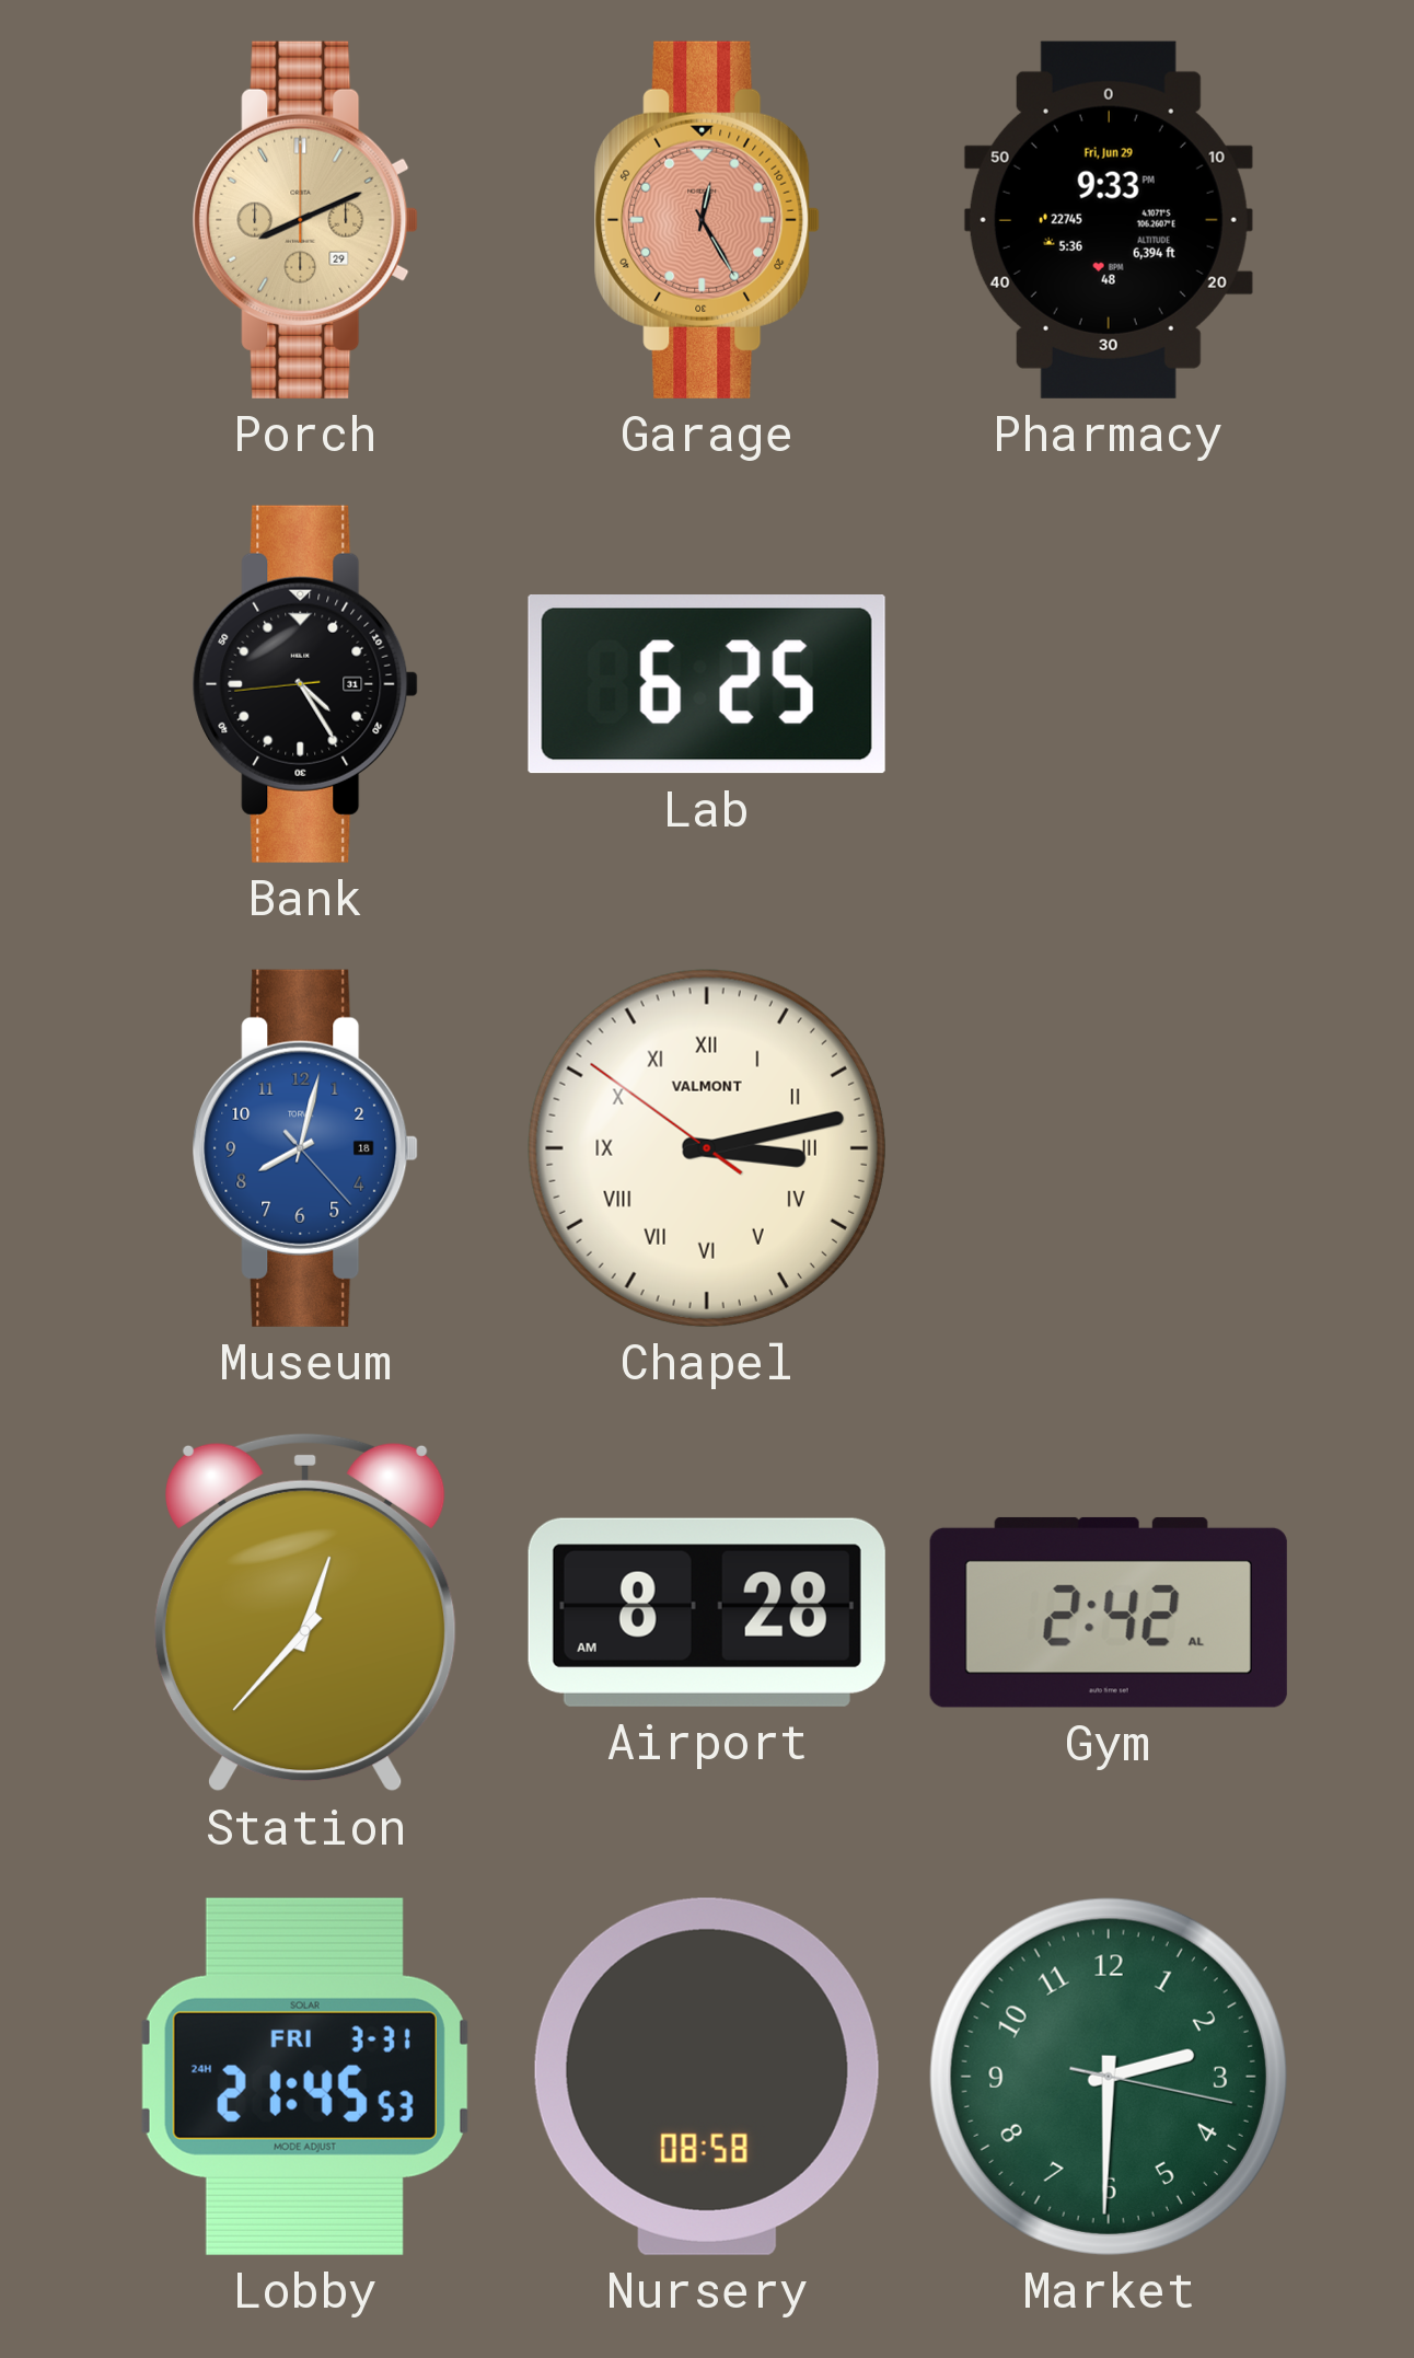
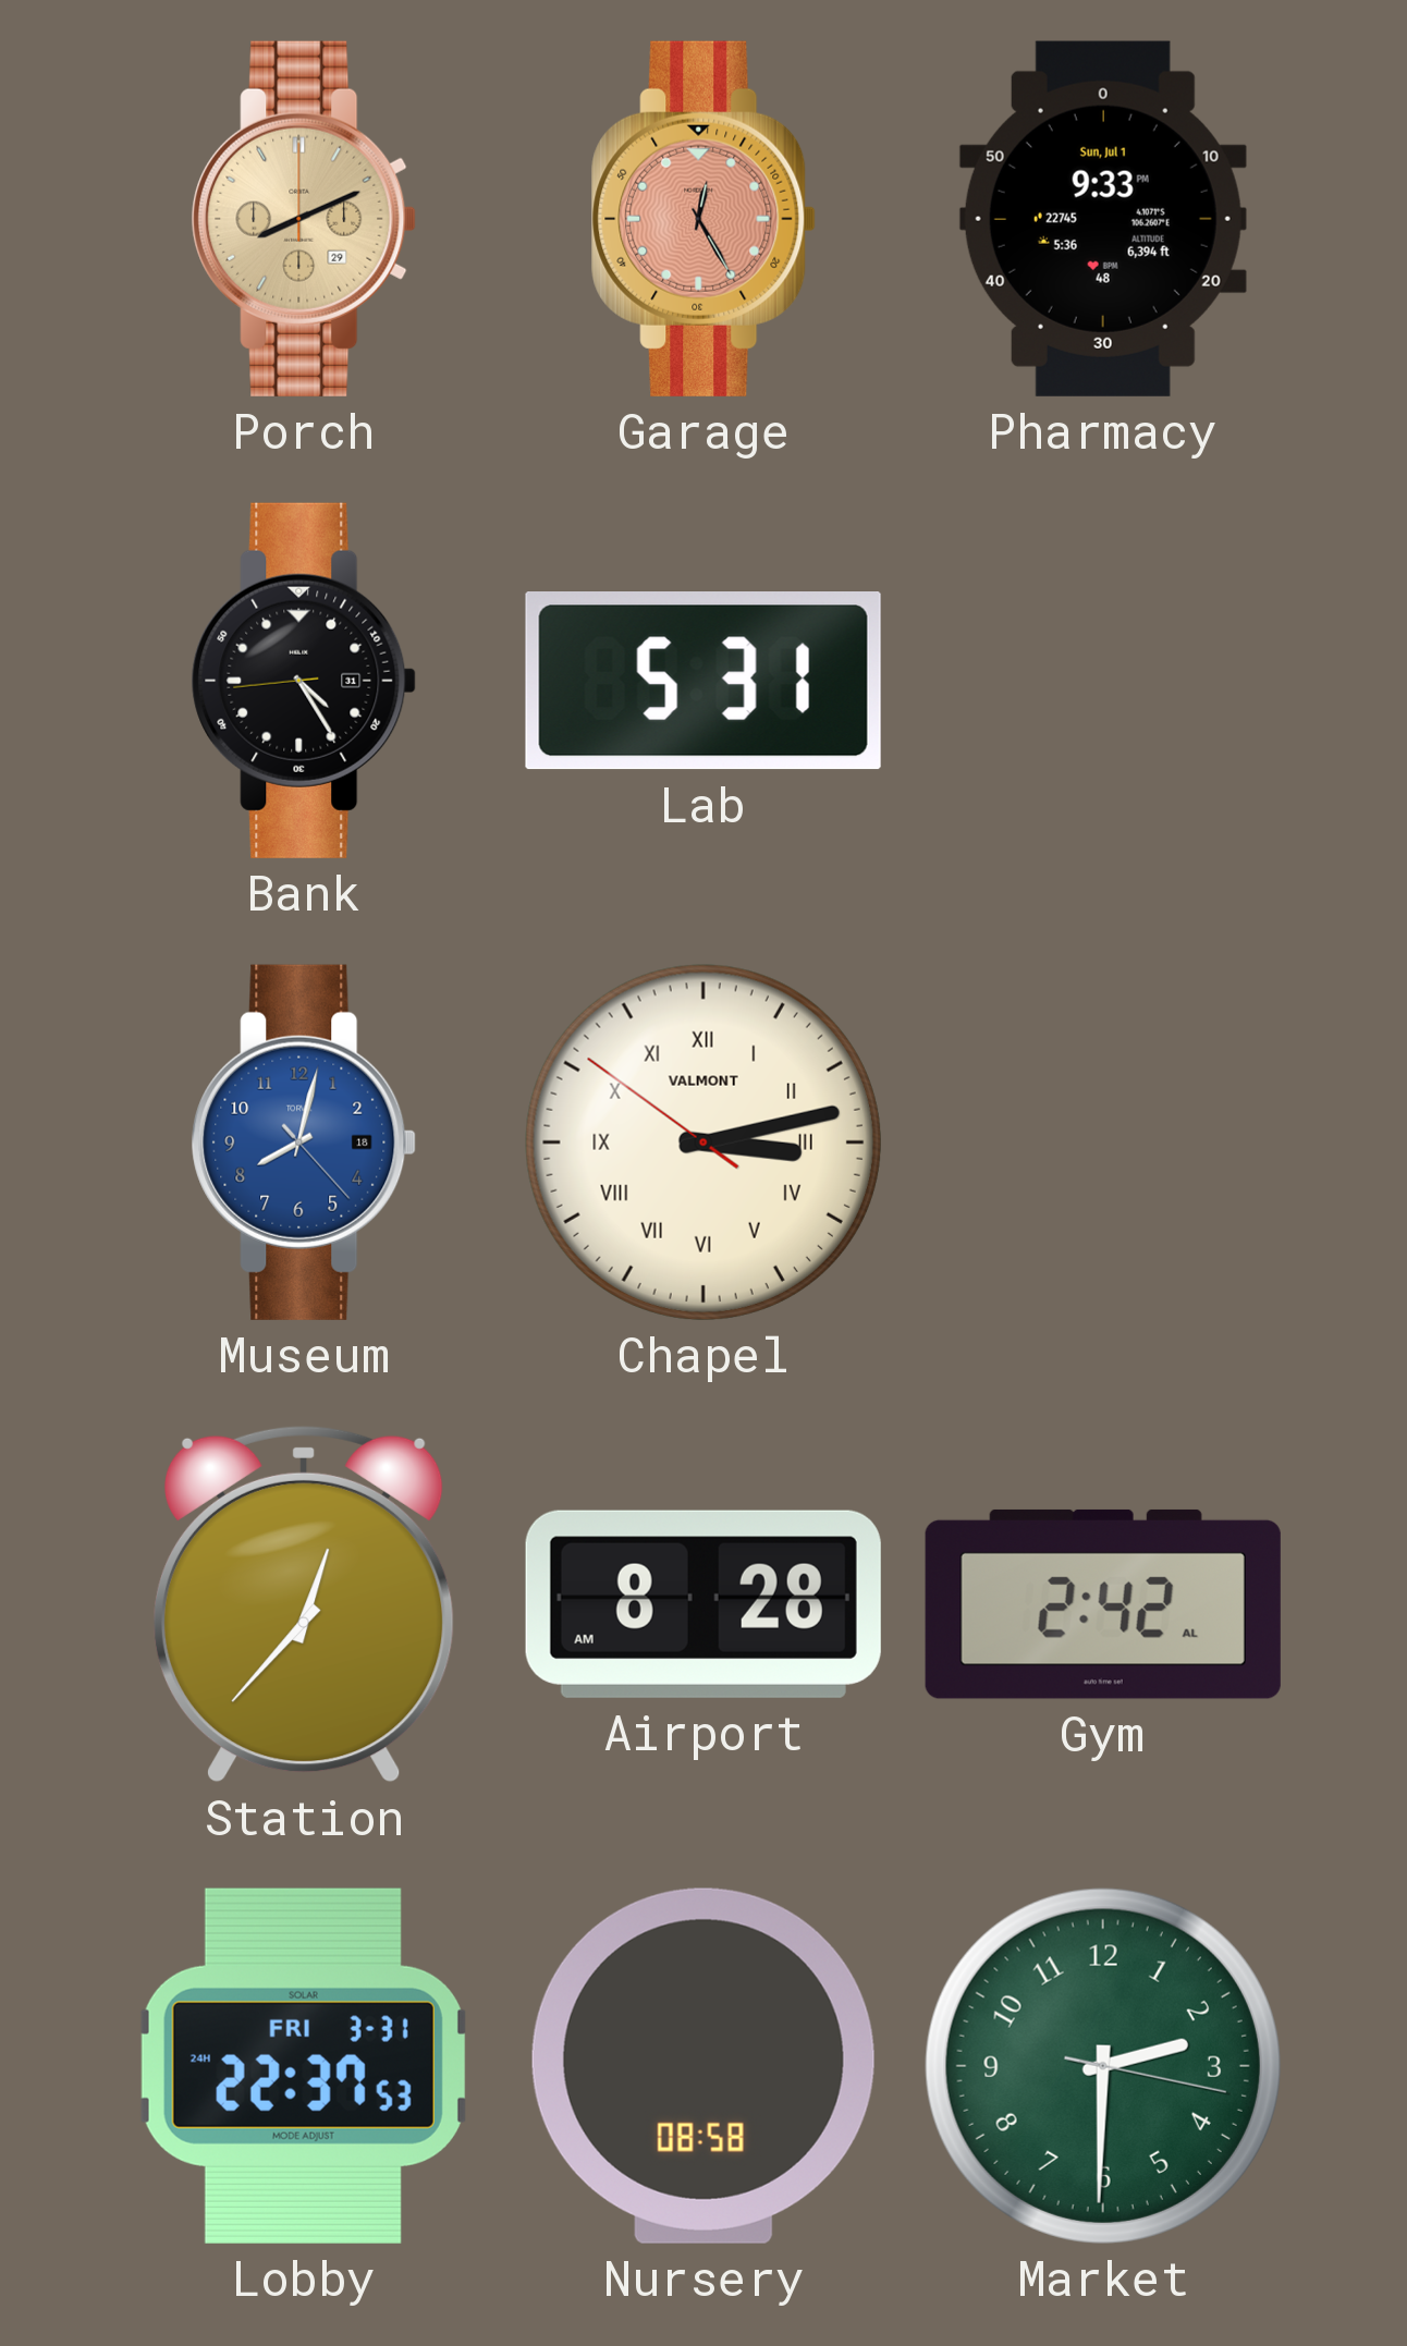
Pharmacy date: Fri, Jun 29 -> Sun, Jul 1
Lab: 6:25 -> 5:31
Lobby: 21:45 -> 22:37
